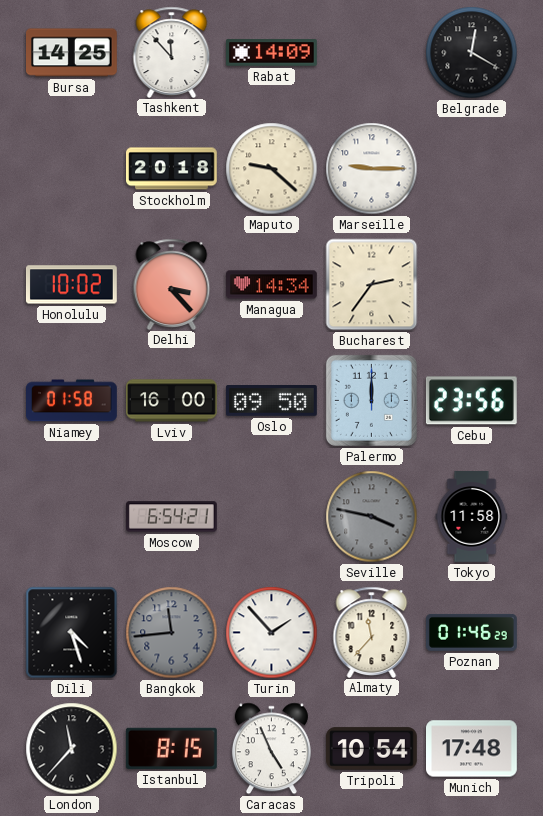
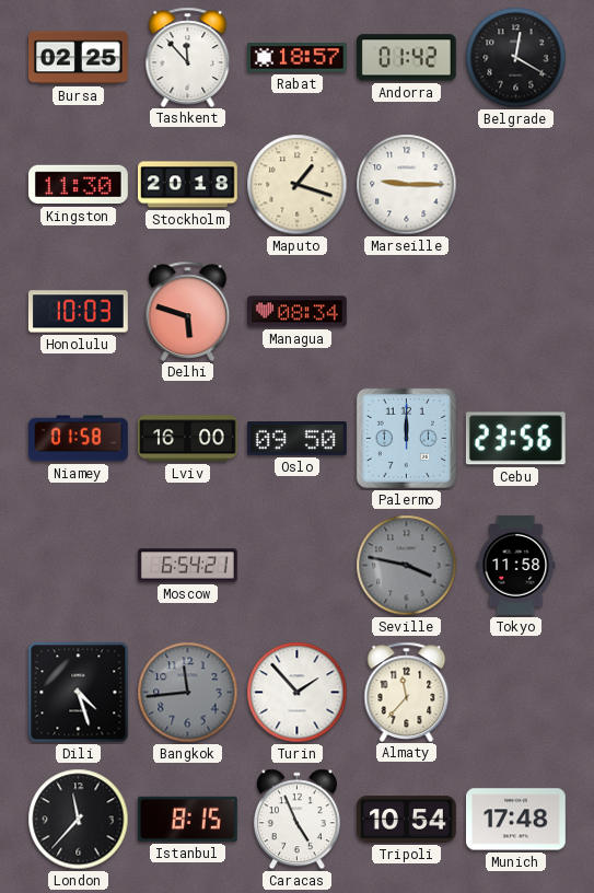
Bursa: 14:25 -> 02:25
Rabat: 14:09 -> 18:57
Andorra: none -> 01:42
Kingston: none -> 11:30
Maputo: 9:22 -> 1:18
Honolulu: 10:02 -> 10:03
Delhi: 3:23 -> 5:48
Managua: 14:34 -> 08:34
Bucharest: 2:36 -> none
Poznan: 01:46 -> none
